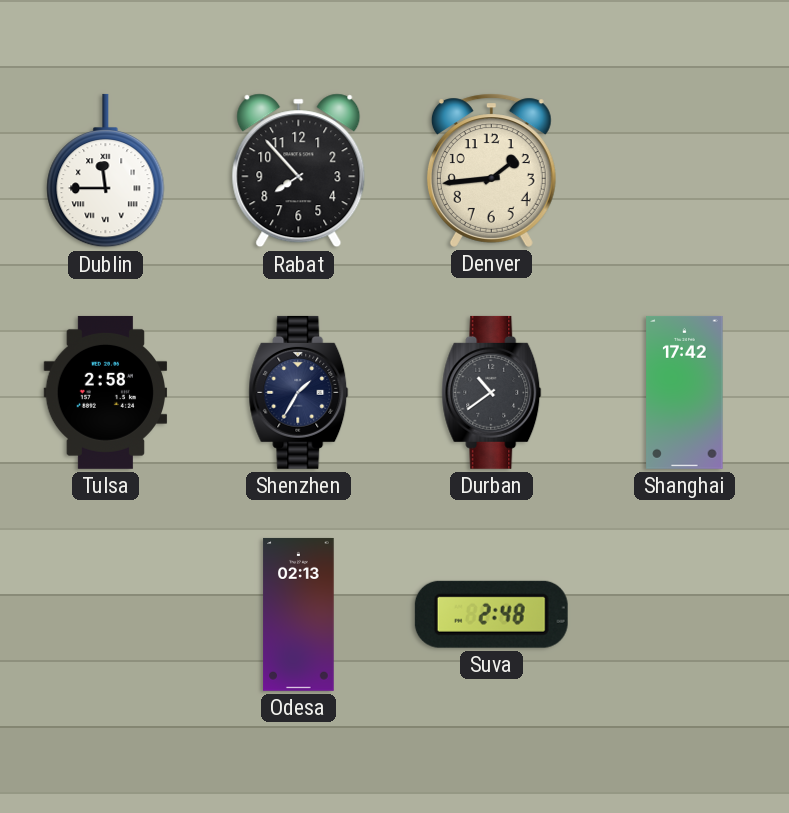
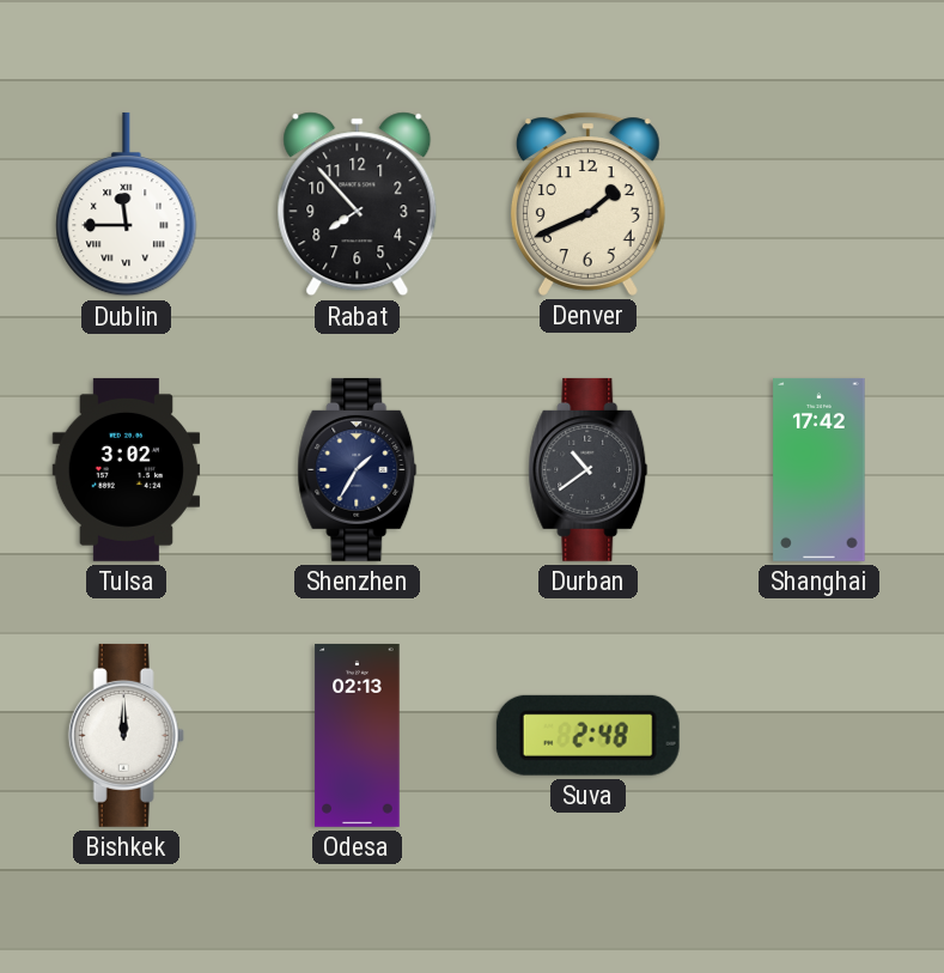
Denver: 1:44 -> 1:41
Tulsa: 2:58 -> 3:02
Bishkek: none -> 12:00
